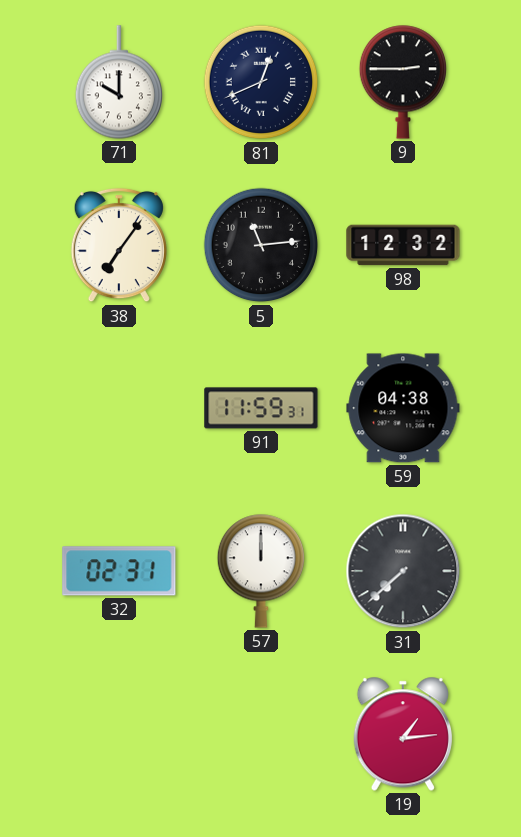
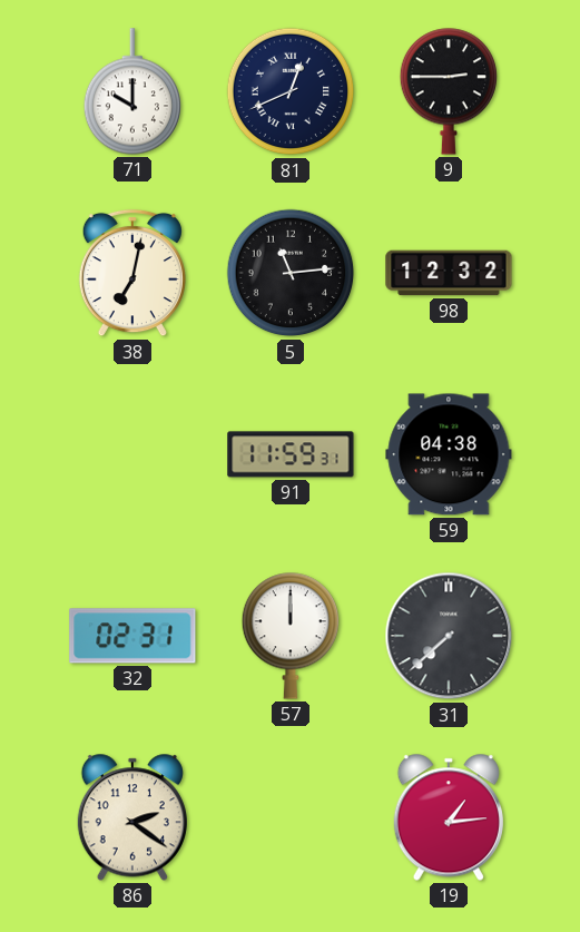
38: 7:06 -> 7:02
86: none -> 2:21
